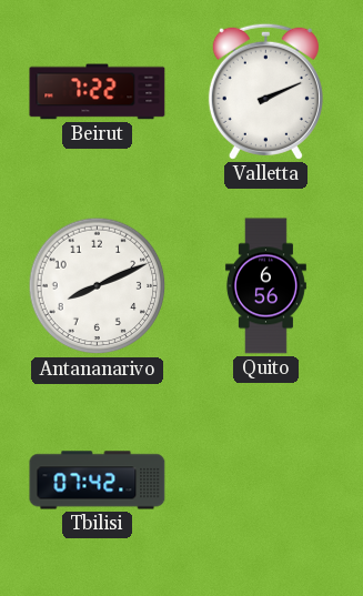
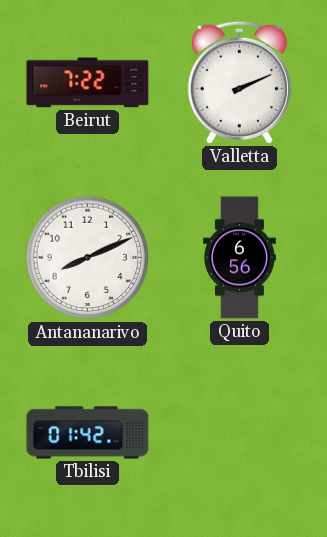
Tbilisi: 07:42 -> 01:42
